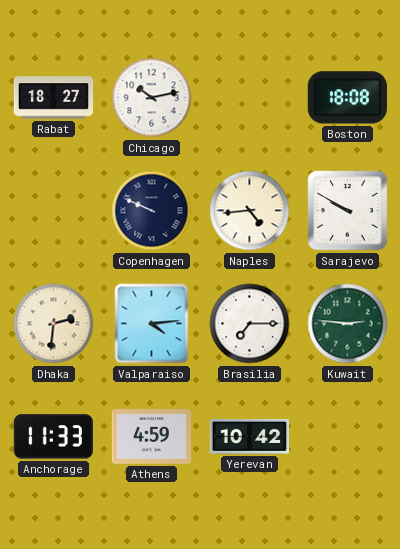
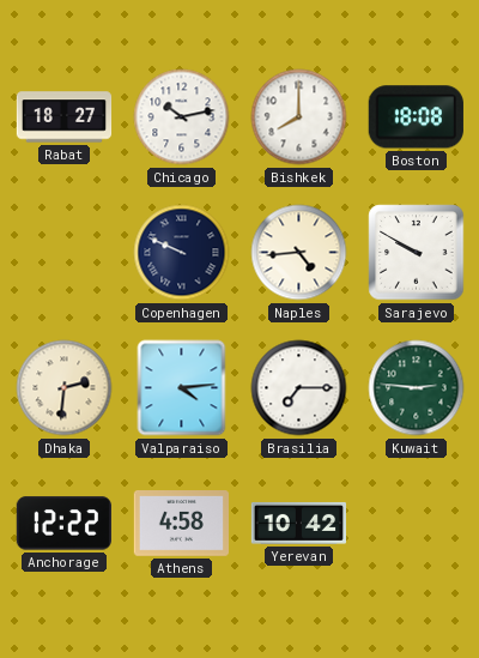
Bishkek: none -> 8:00
Anchorage: 11:33 -> 12:22
Athens: 4:59 -> 4:58
